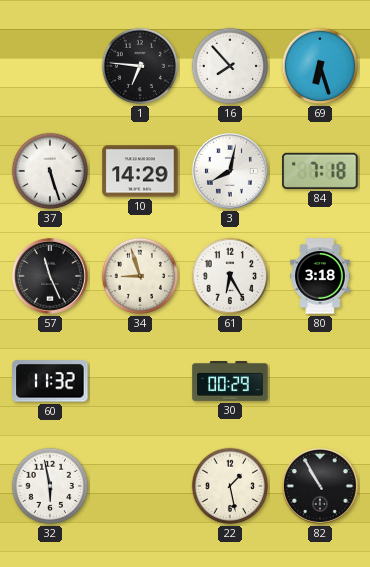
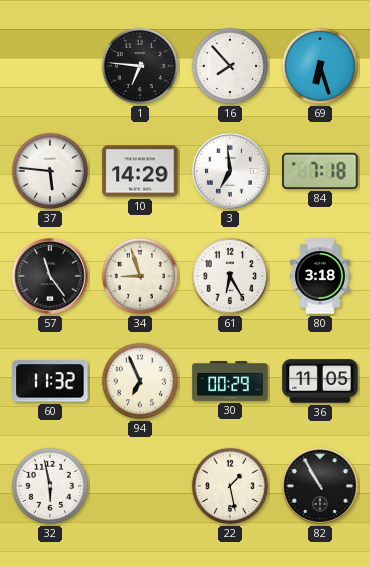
37: 5:27 -> 5:46
3: 8:02 -> 6:59
57: 11:26 -> 11:24
94: none -> 6:56
36: none -> 11:05
